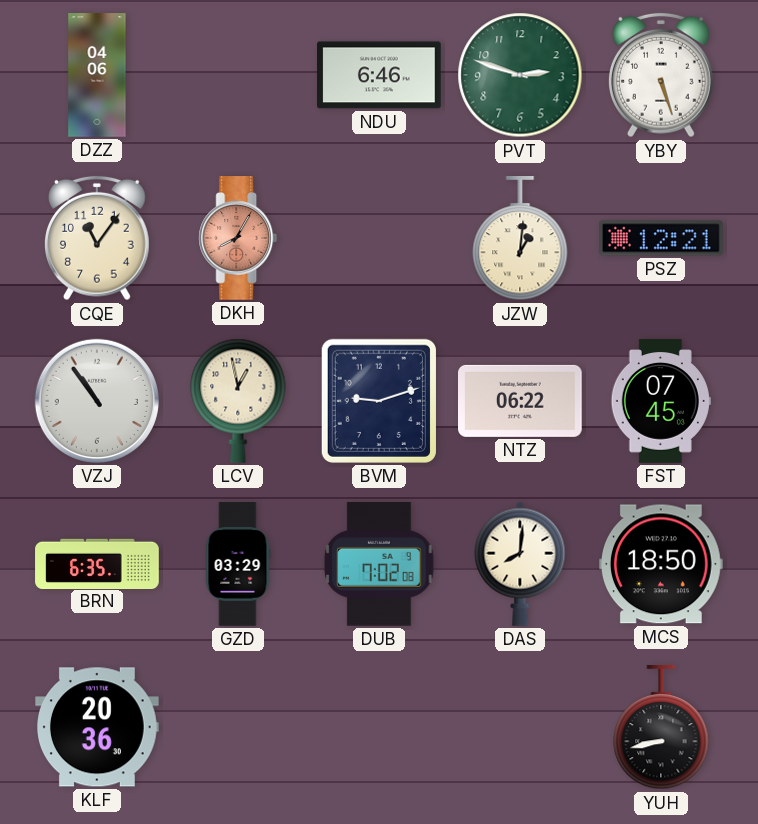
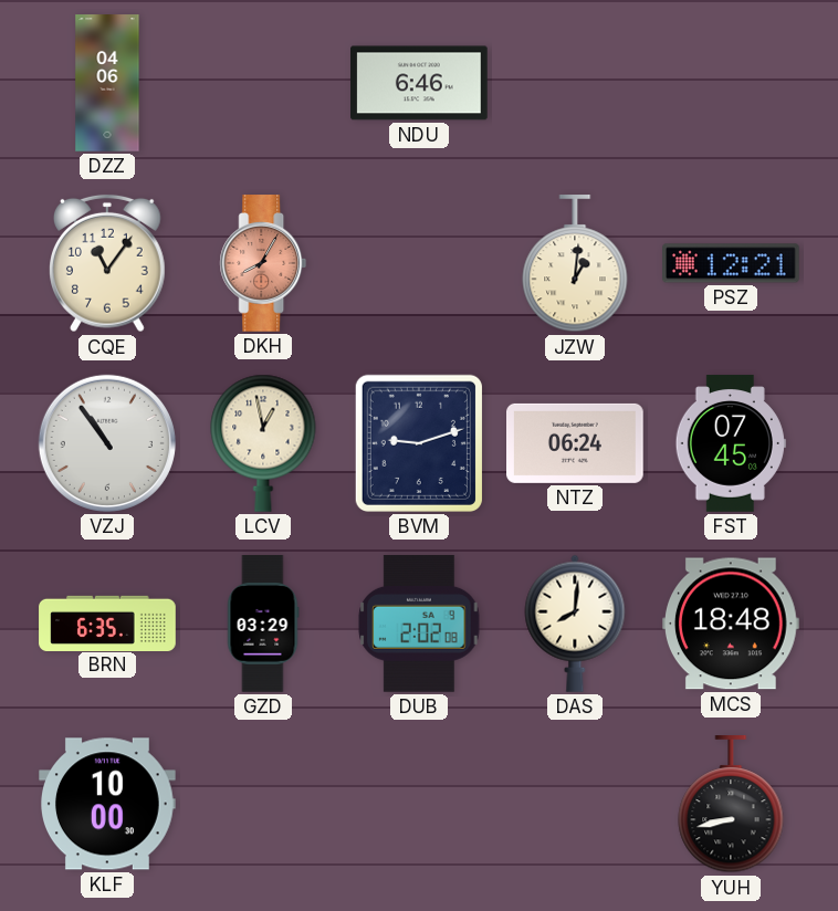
PVT: 2:48 -> none
YBY: 5:27 -> none
NTZ: 06:22 -> 06:24
DUB: 7:02 -> 2:02
MCS: 18:50 -> 18:48
KLF: 20:36 -> 10:00
